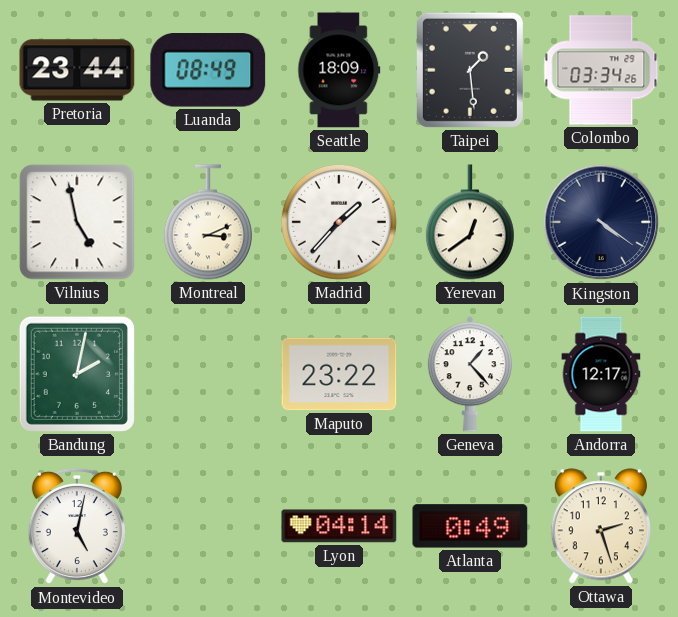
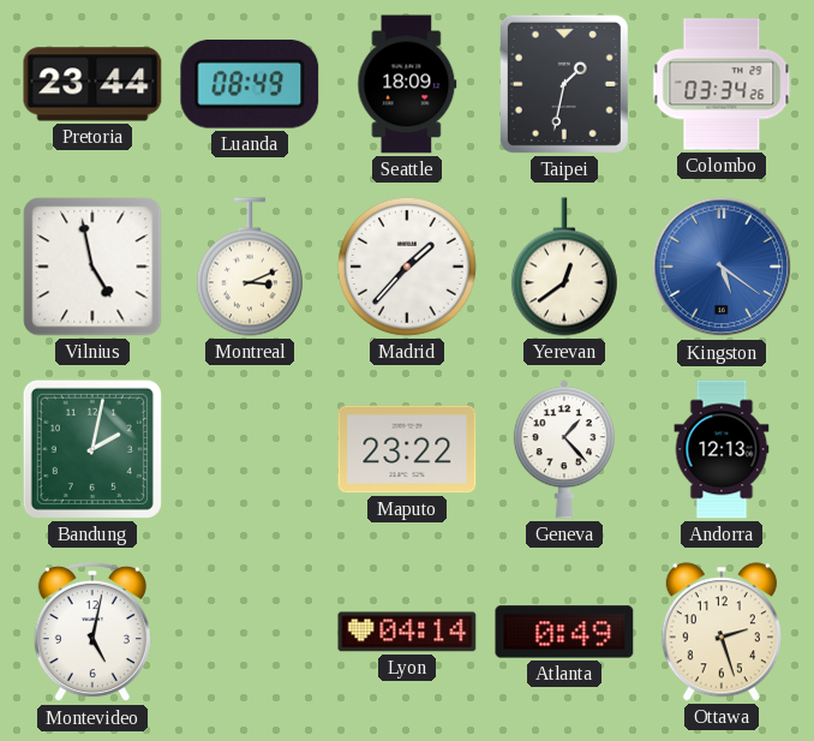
Taipei: 1:29 -> 1:32
Kingston: 4:21 -> 5:21
Kingston dial: navy -> blue
Andorra: 12:17 -> 12:13
